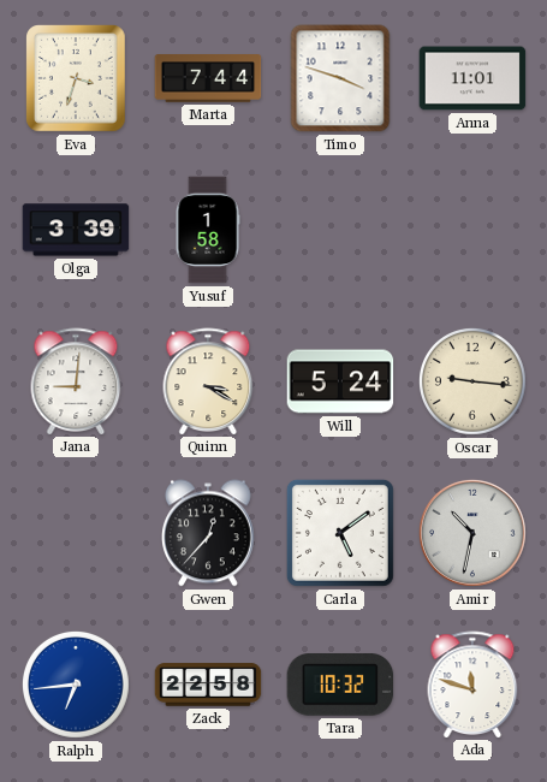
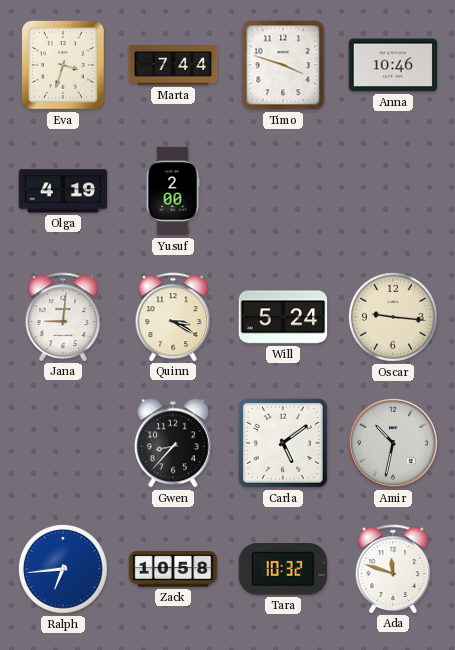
Anna: 11:01 -> 10:46
Olga: 3:39 -> 4:19
Yusuf: 1:58 -> 2:00
Gwen: 12:37 -> 8:37
Zack: 22:58 -> 10:58
